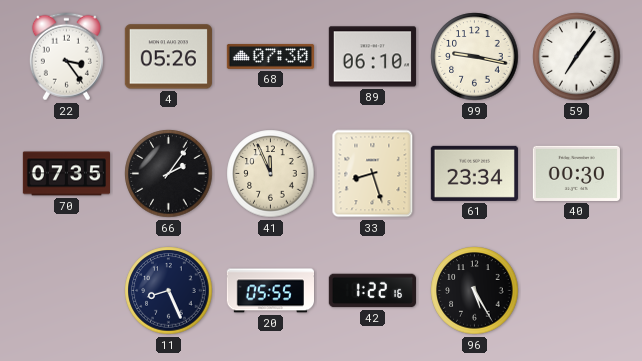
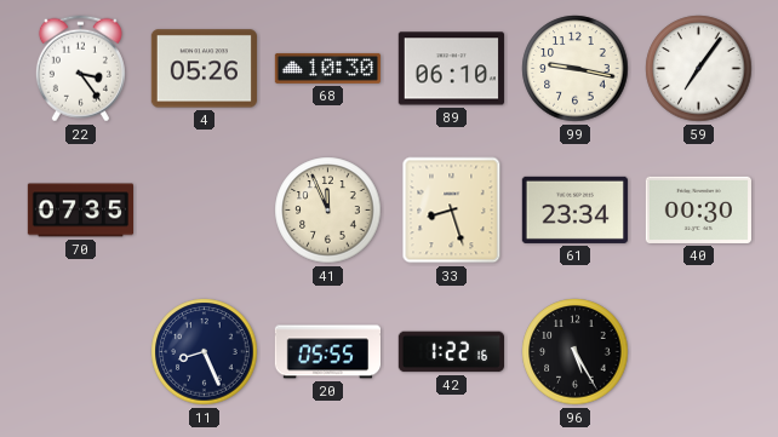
68: 07:30 -> 10:30
66: 2:06 -> none
